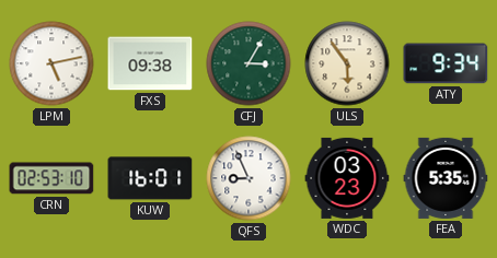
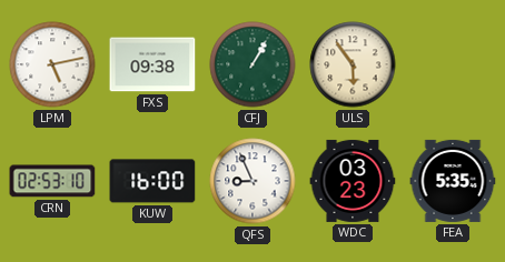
CFJ: 3:05 -> 1:05
ATY: 9:34 -> none
KUW: 16:01 -> 16:00
